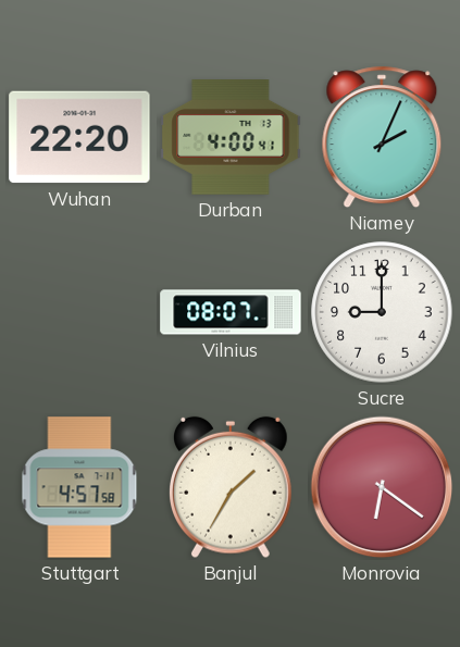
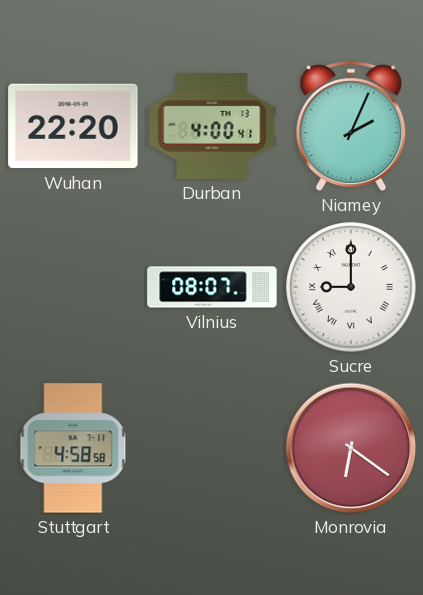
Sucre numerals: Arabic -> Roman
Stuttgart: 4:57 -> 4:58
Banjul: 1:35 -> none
